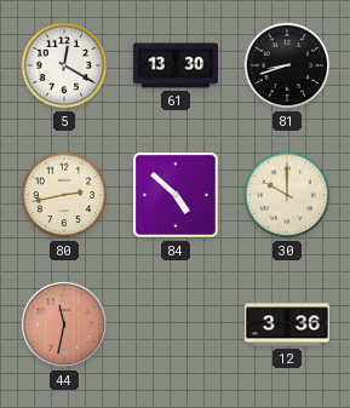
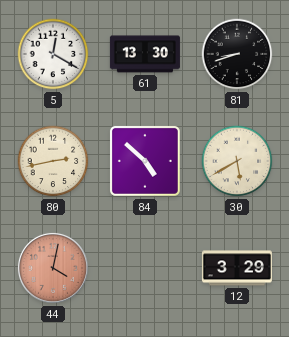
30: 10:00 -> 5:40
44: 11:32 -> 4:02
12: 3:36 -> 3:29
